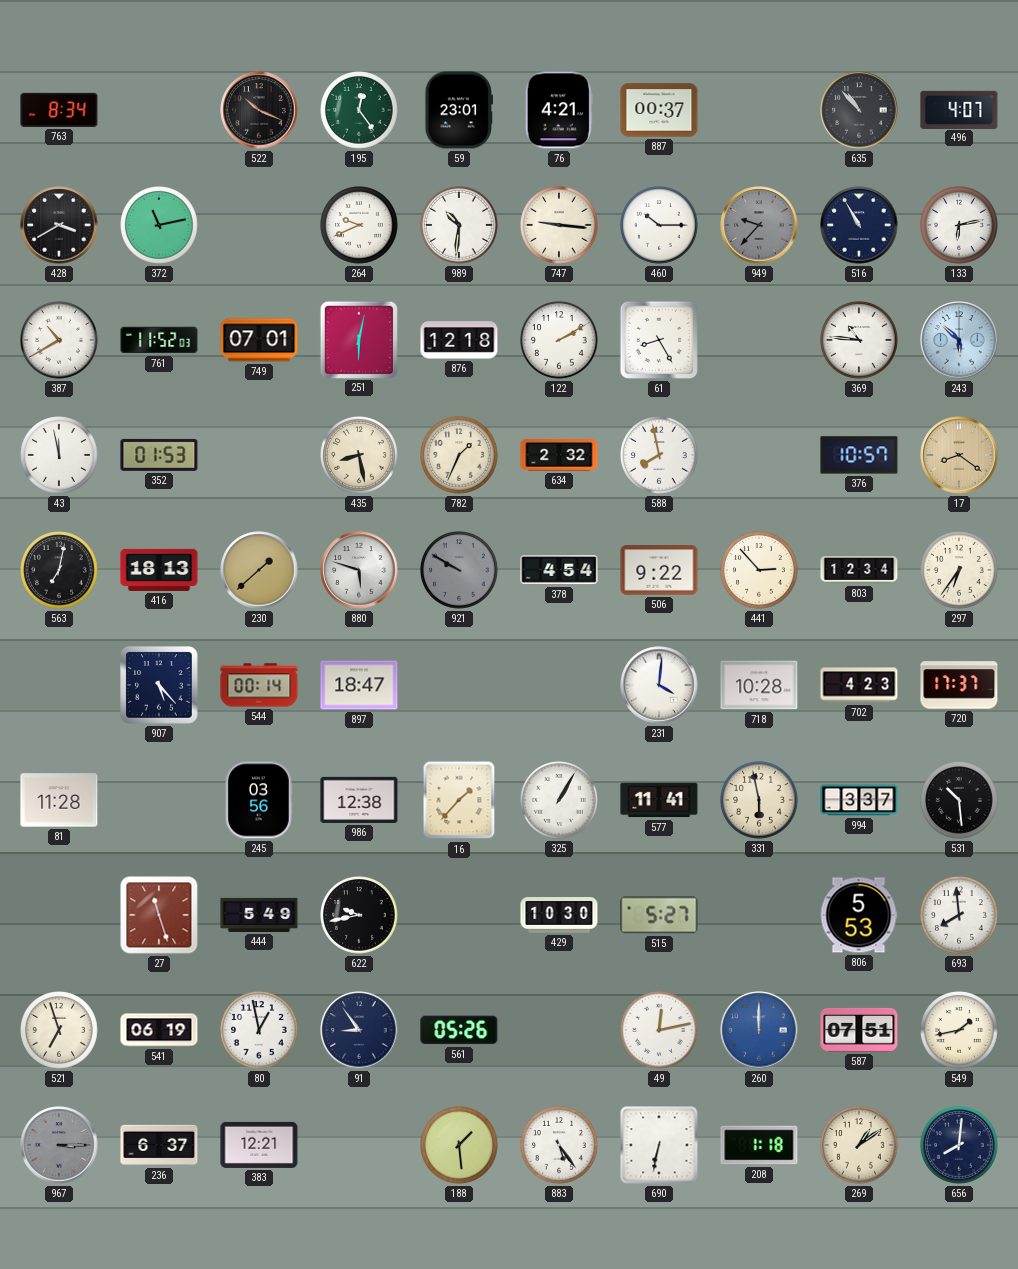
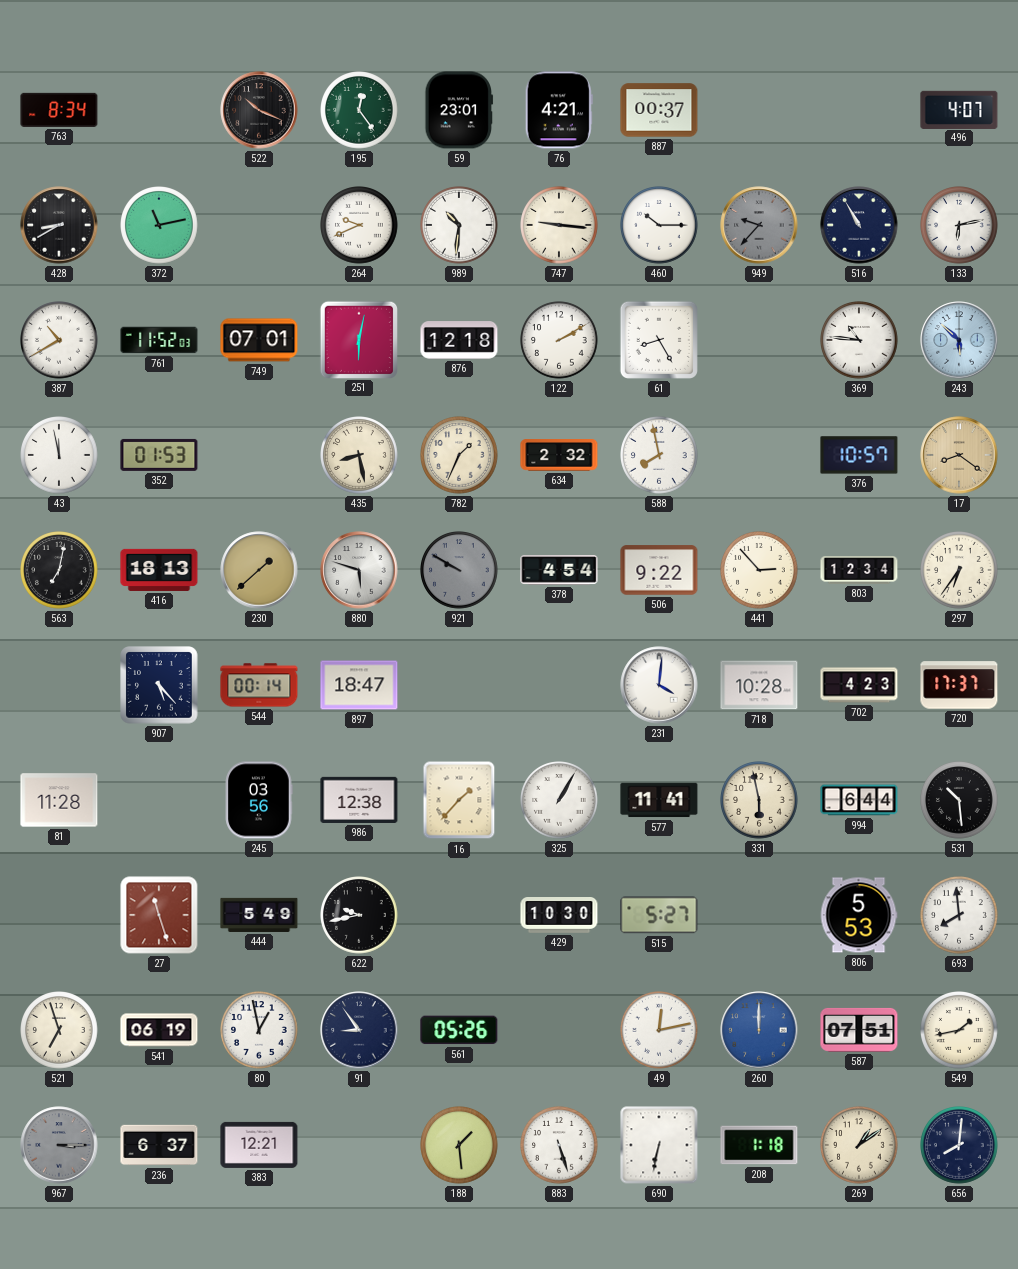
635: 10:53 -> none
428: 3:40 -> 8:40
994: 3:37 -> 6:44
883: 5:24 -> 5:27
